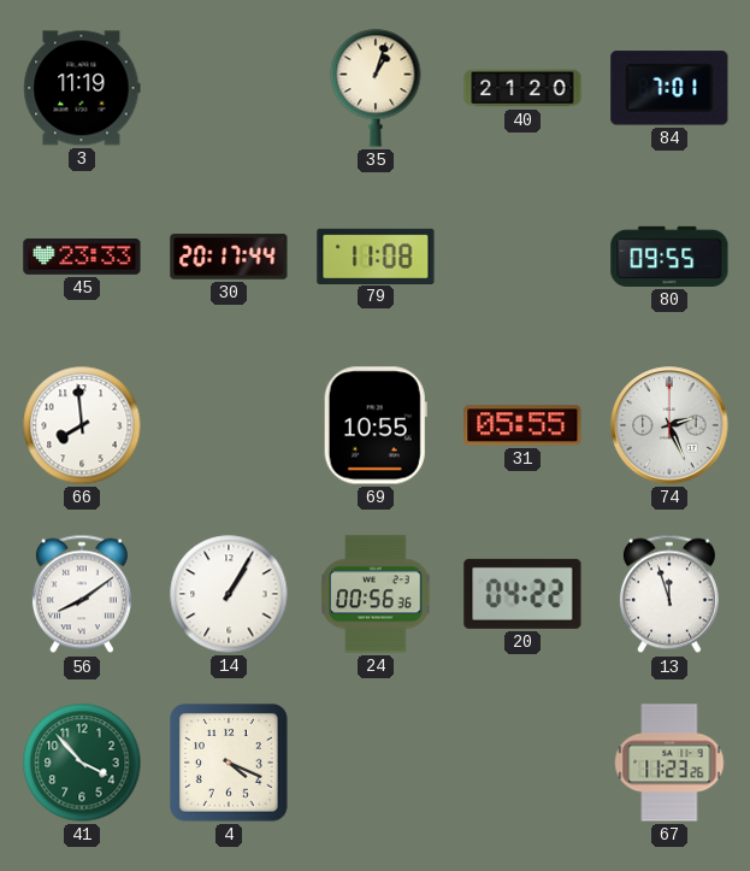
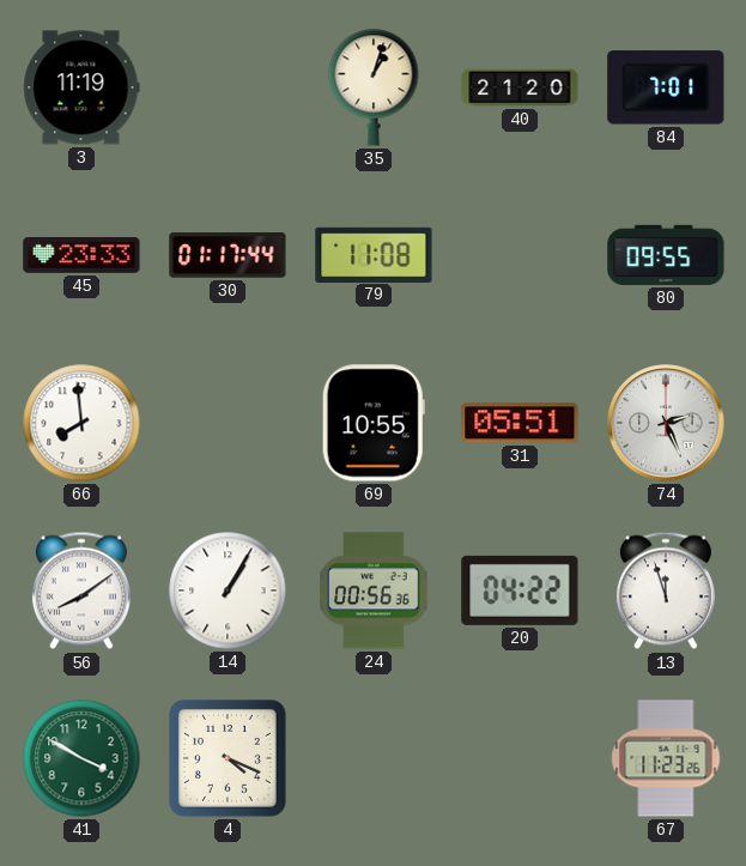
30: 20:17 -> 01:17
31: 05:55 -> 05:51
41: 3:53 -> 3:50
